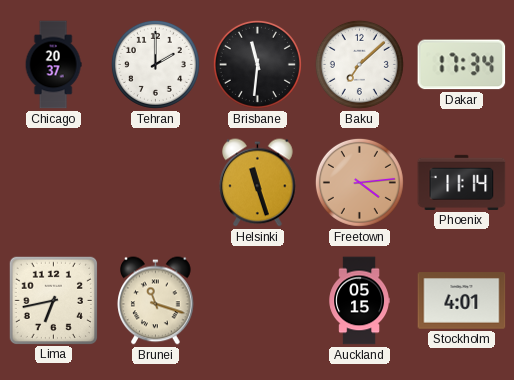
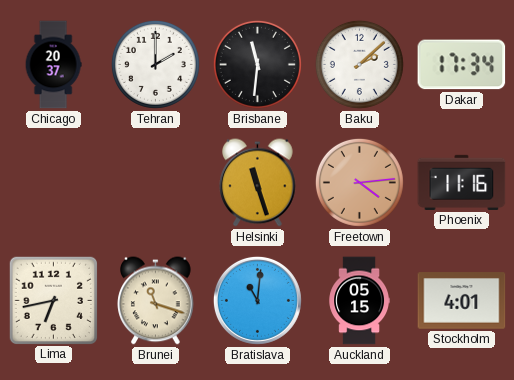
Baku: 7:08 -> 2:08
Phoenix: 11:14 -> 11:16
Bratislava: none -> 11:01
